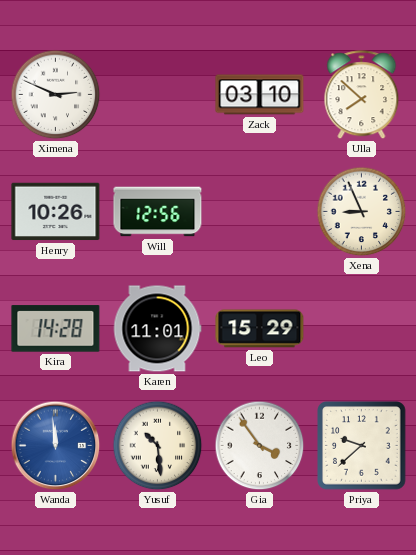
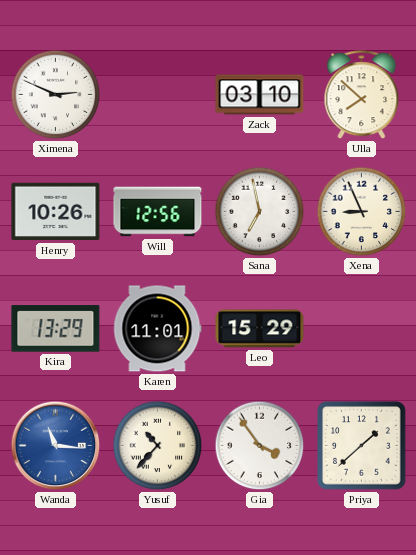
Sana: none -> 6:58
Kira: 14:28 -> 13:29
Wanda: 11:59 -> 11:16
Yusuf: 10:29 -> 10:37
Priya: 9:38 -> 1:38
